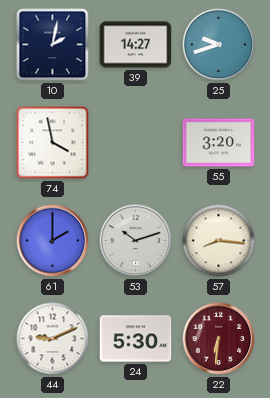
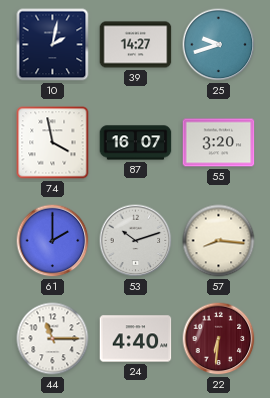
87: none -> 16:07
44: 9:11 -> 11:15
24: 5:30 -> 4:40
